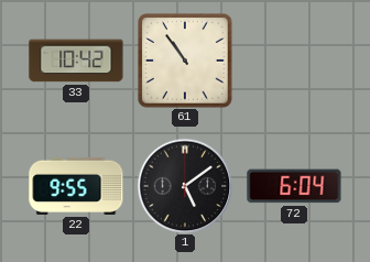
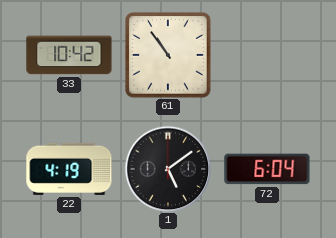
22: 9:55 -> 4:19
